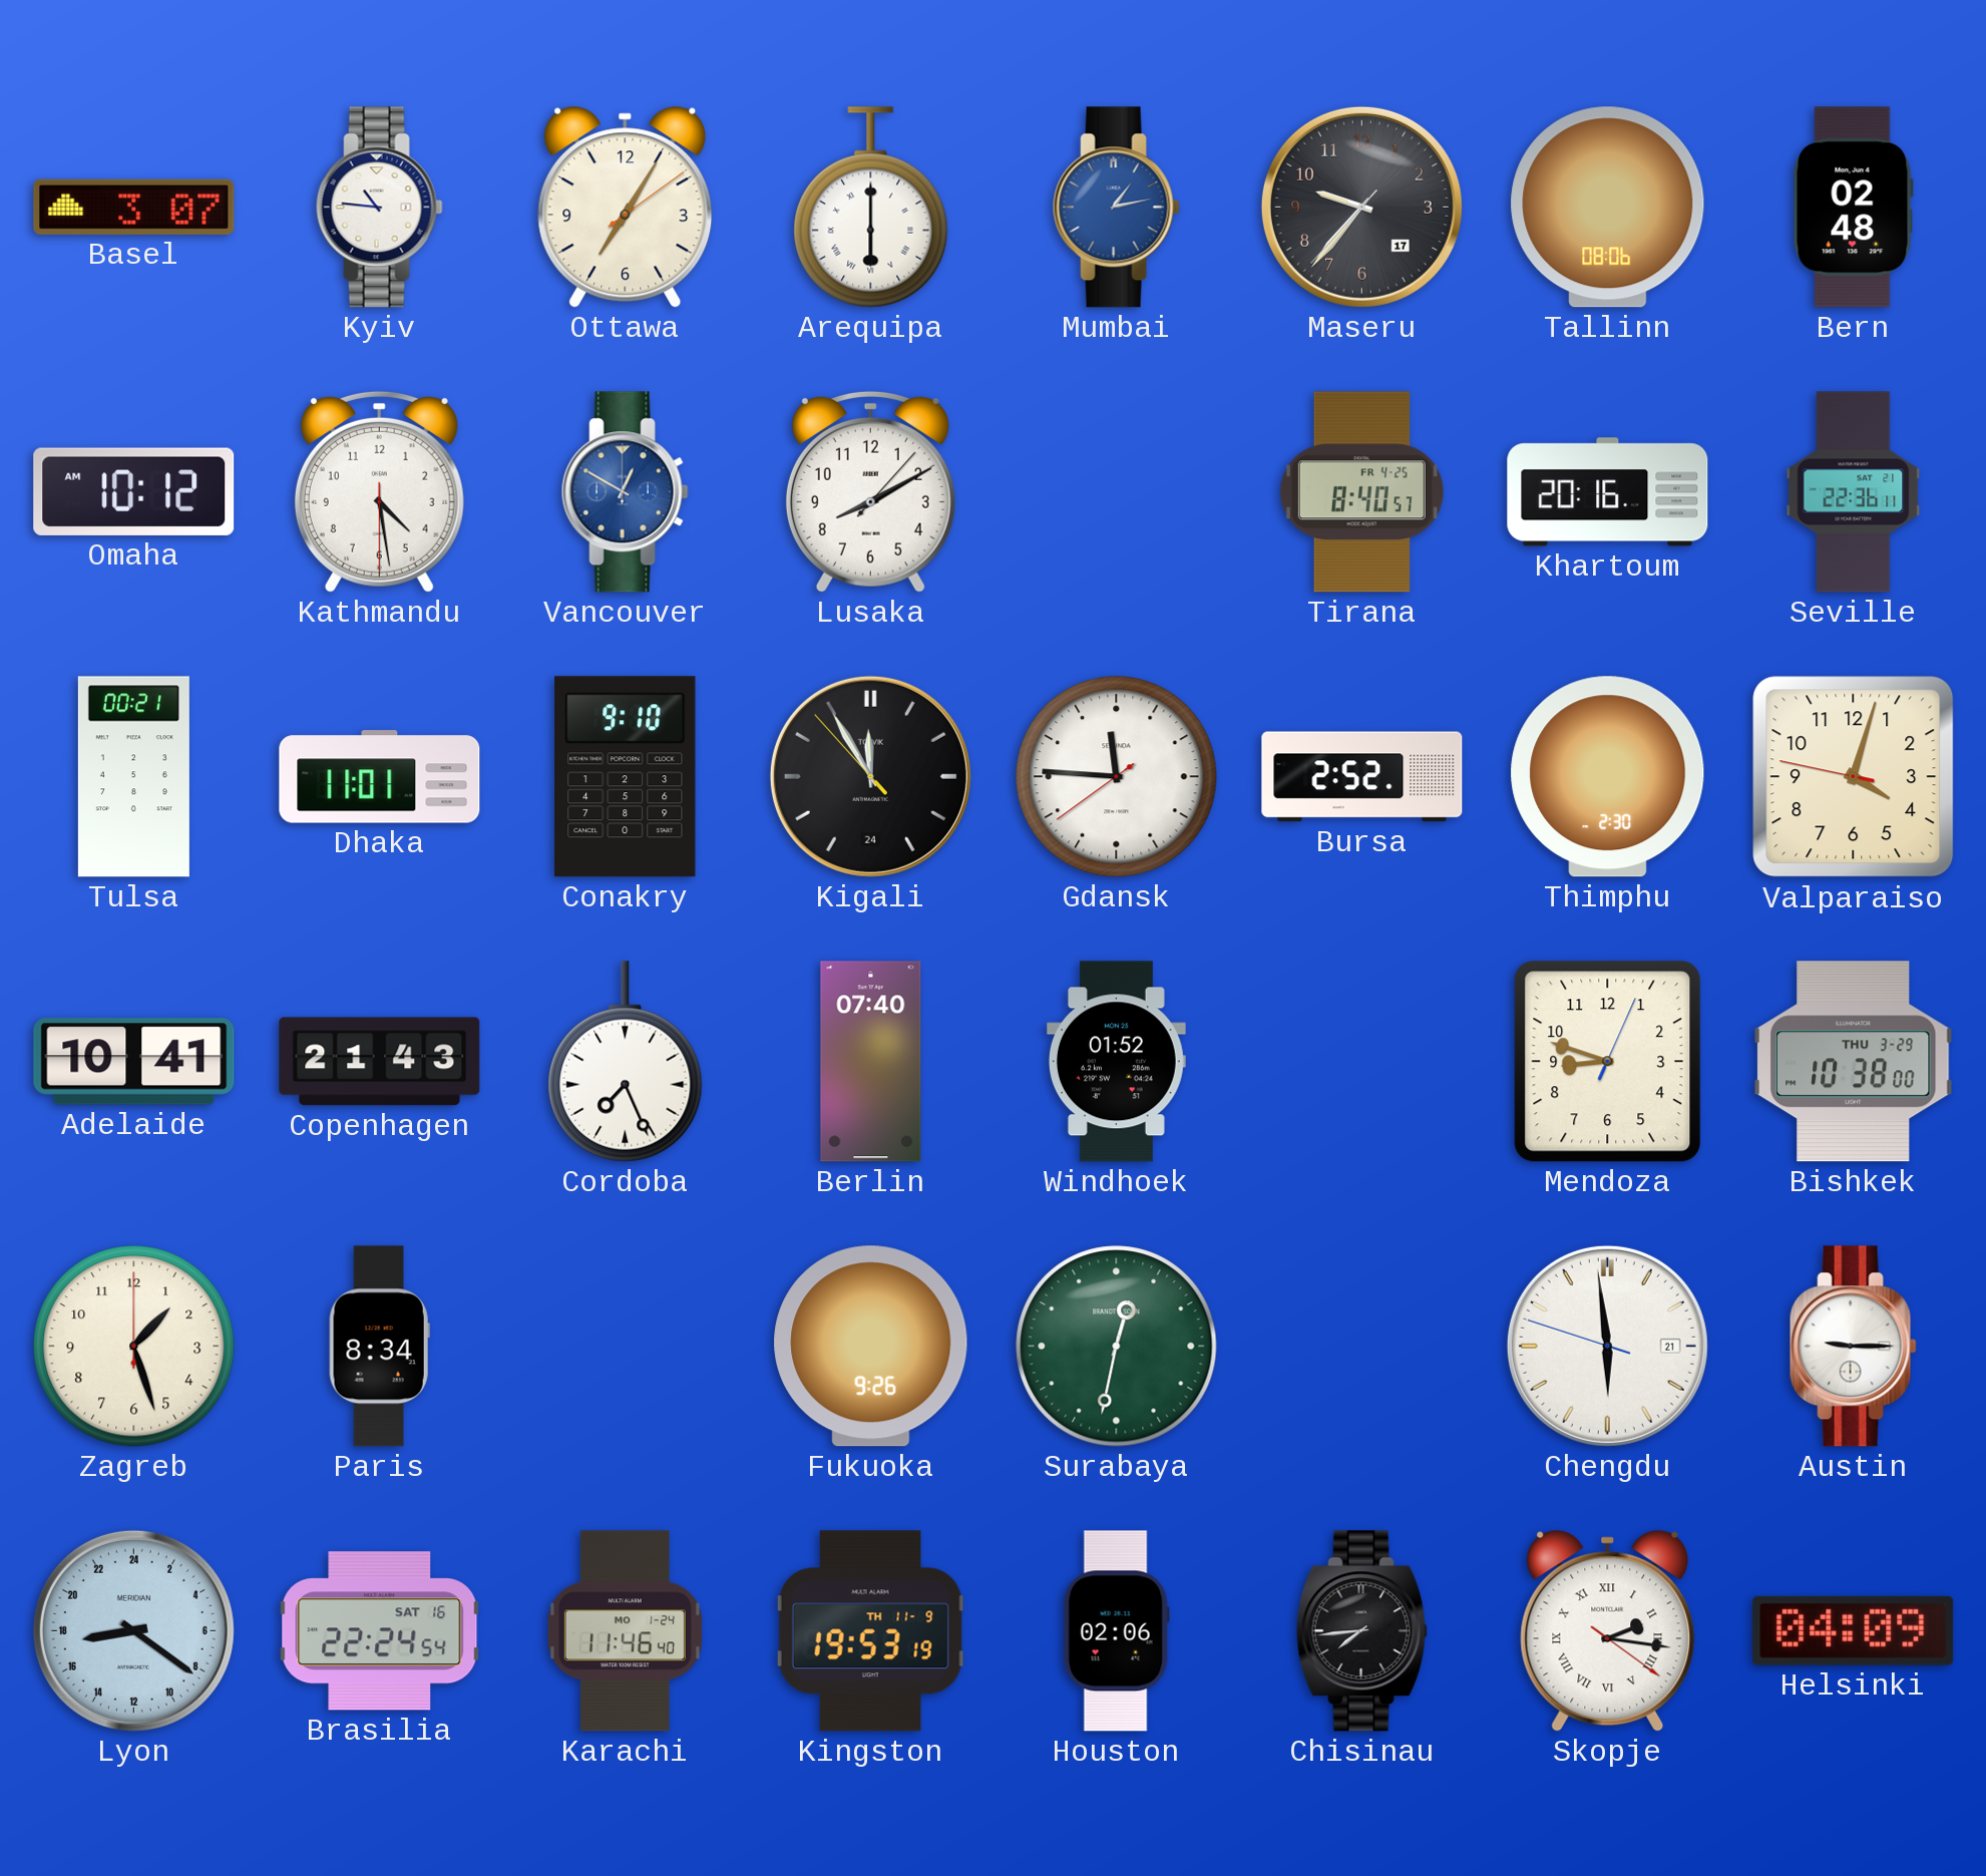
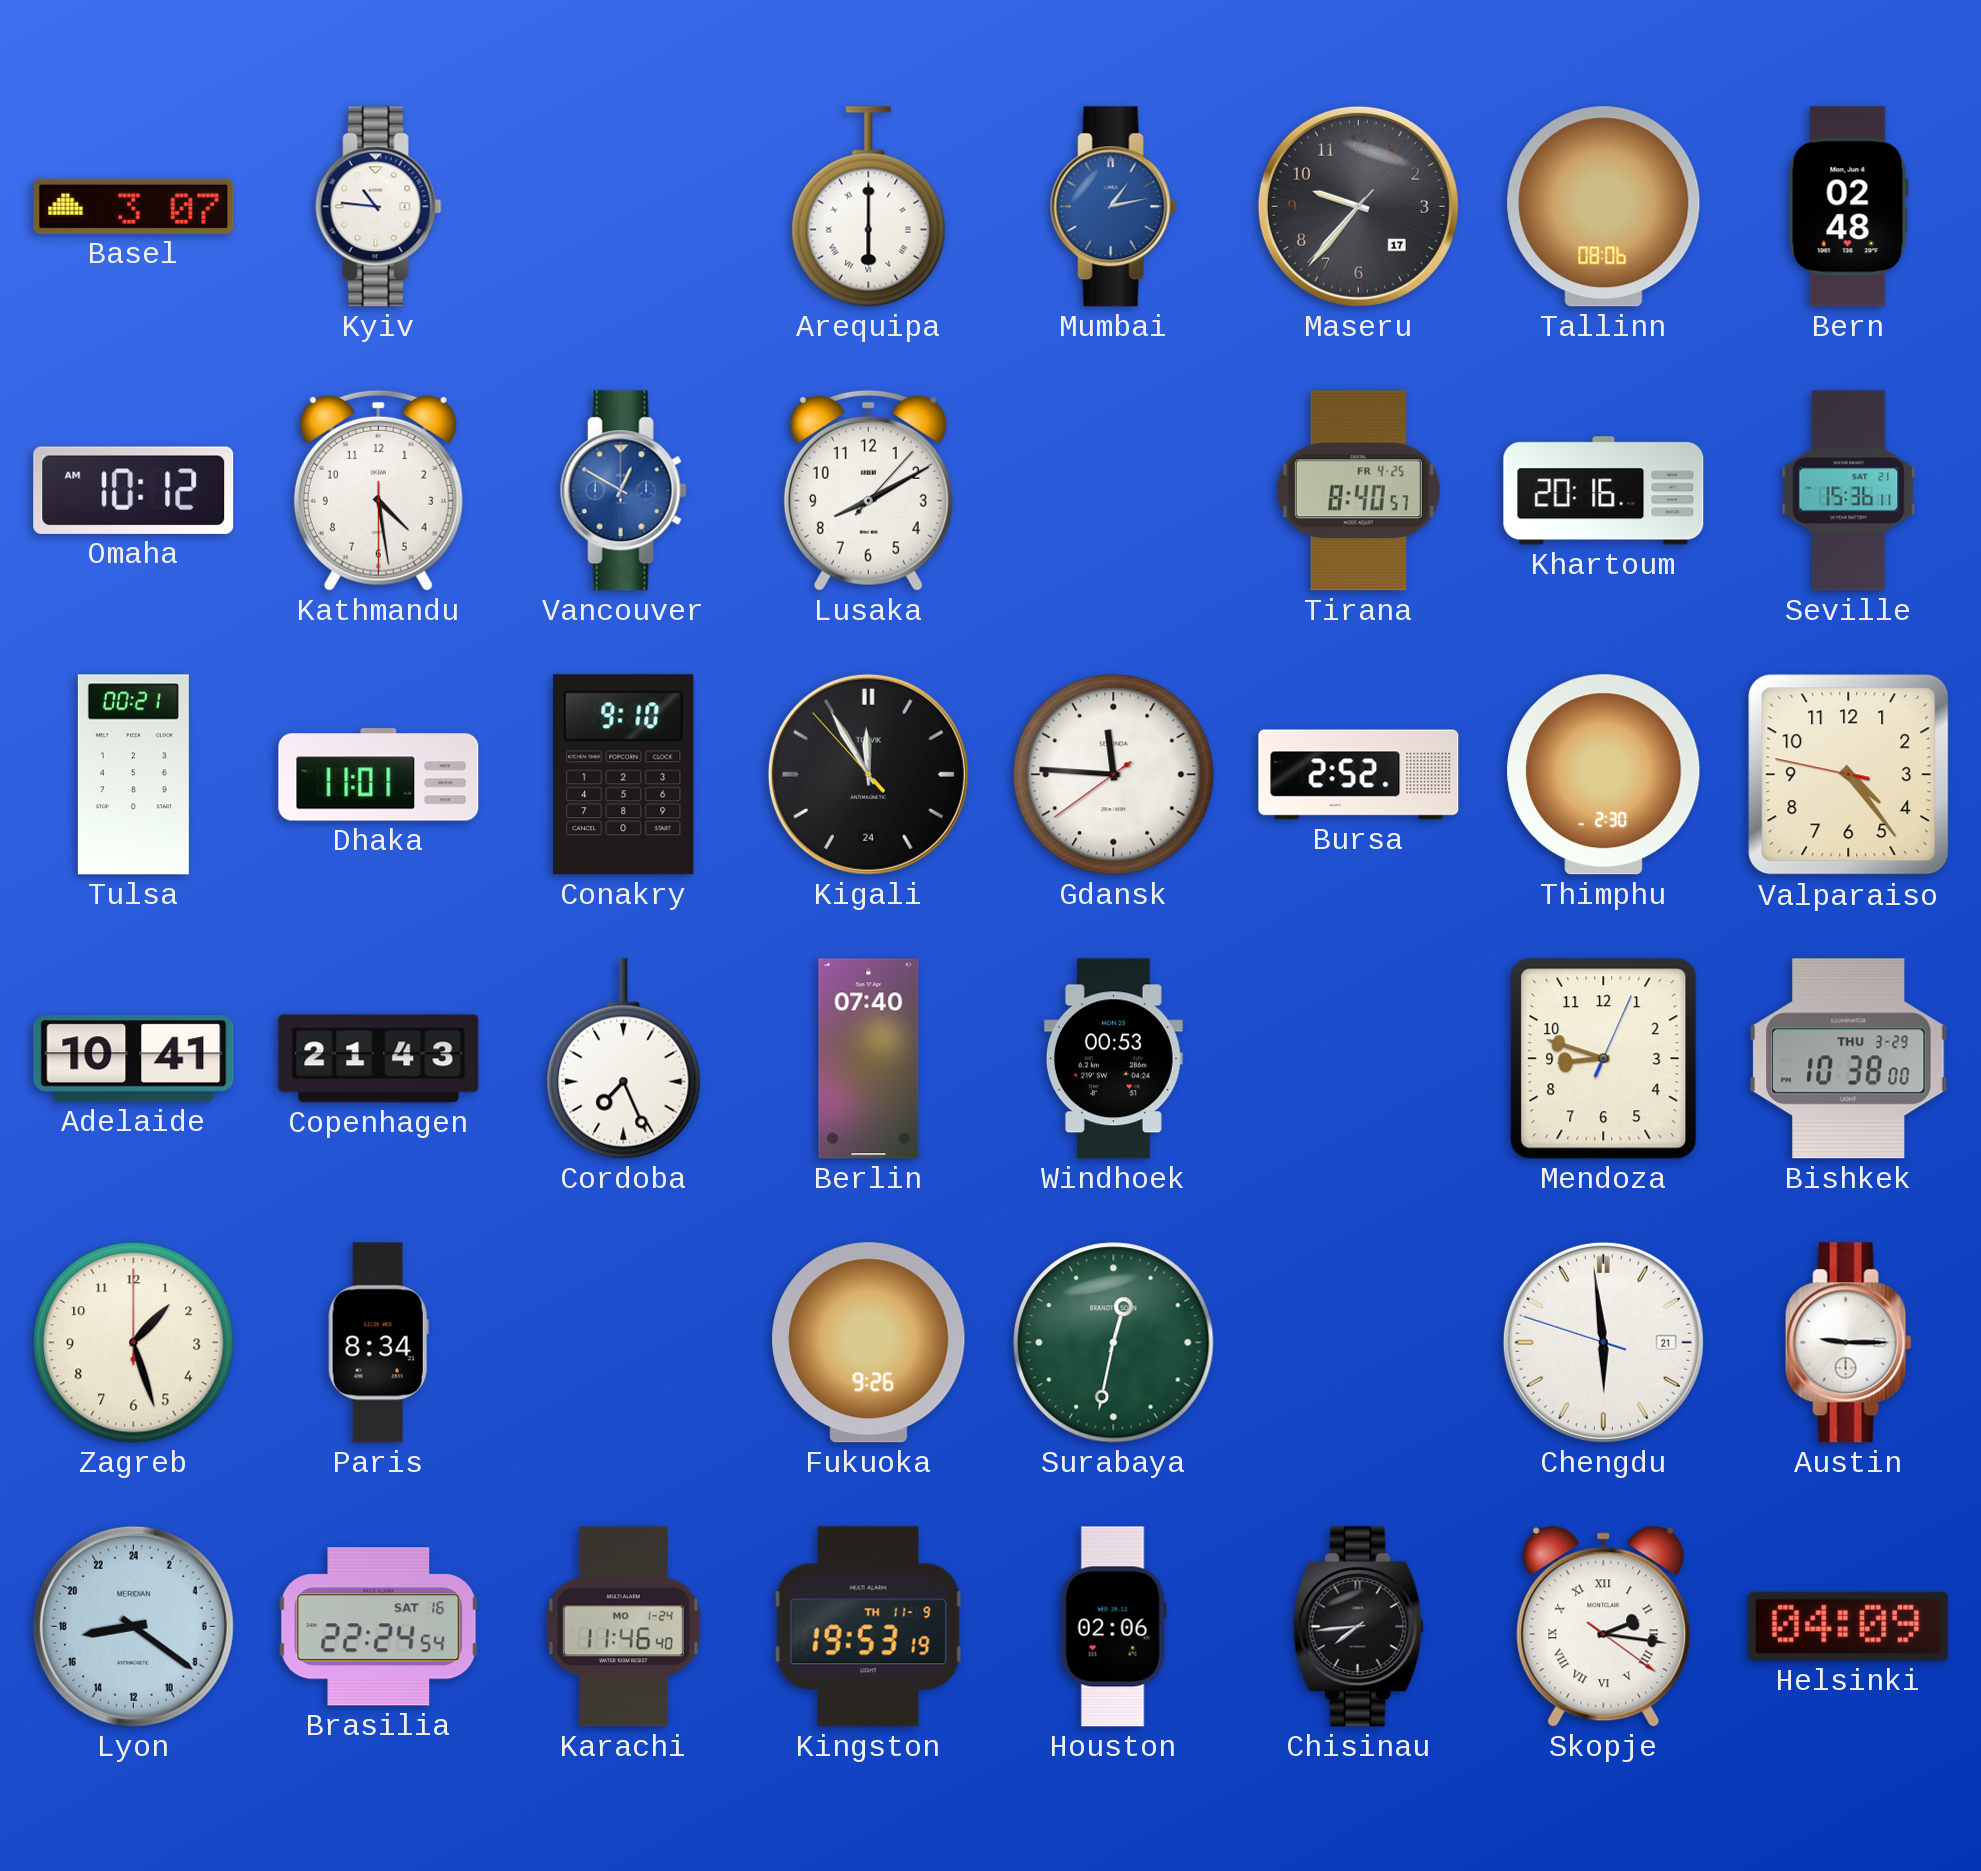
Ottawa: 7:05 -> none
Seville: 22:36 -> 15:36
Valparaiso: 4:02 -> 4:23
Windhoek: 01:52 -> 00:53
